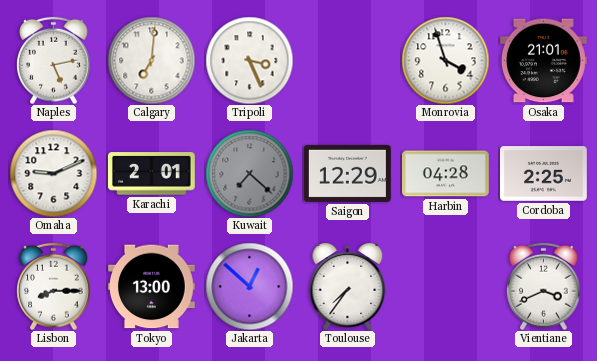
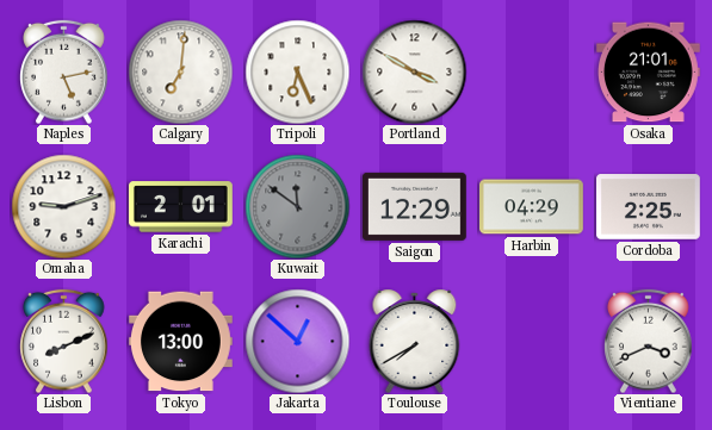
Tripoli: 3:26 -> 6:26
Portland: none -> 3:50
Monrovia: 3:57 -> none
Omaha: 9:11 -> 9:12
Kuwait: 7:22 -> 11:51
Harbin: 04:28 -> 04:29
Lisbon: 8:15 -> 8:11
Toulouse: 7:36 -> 7:40
